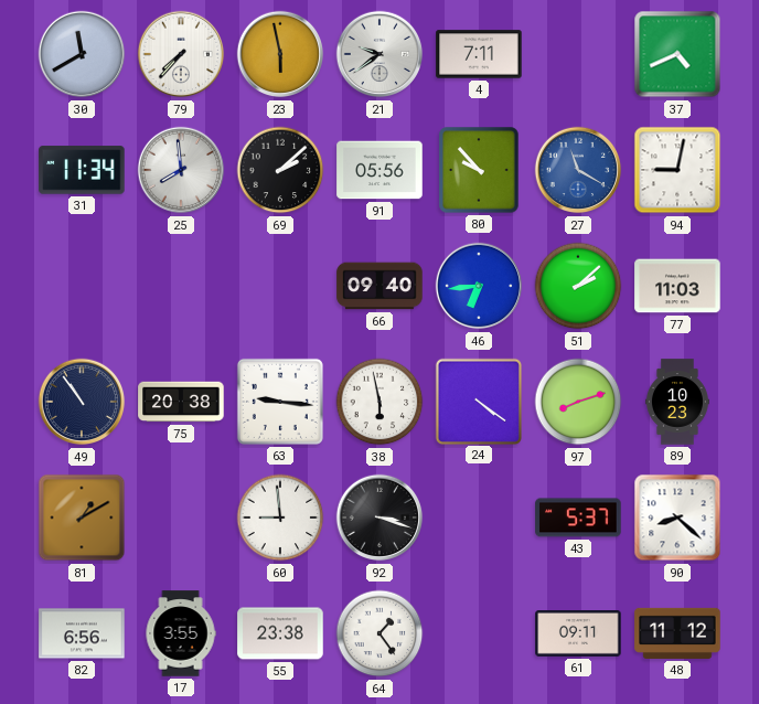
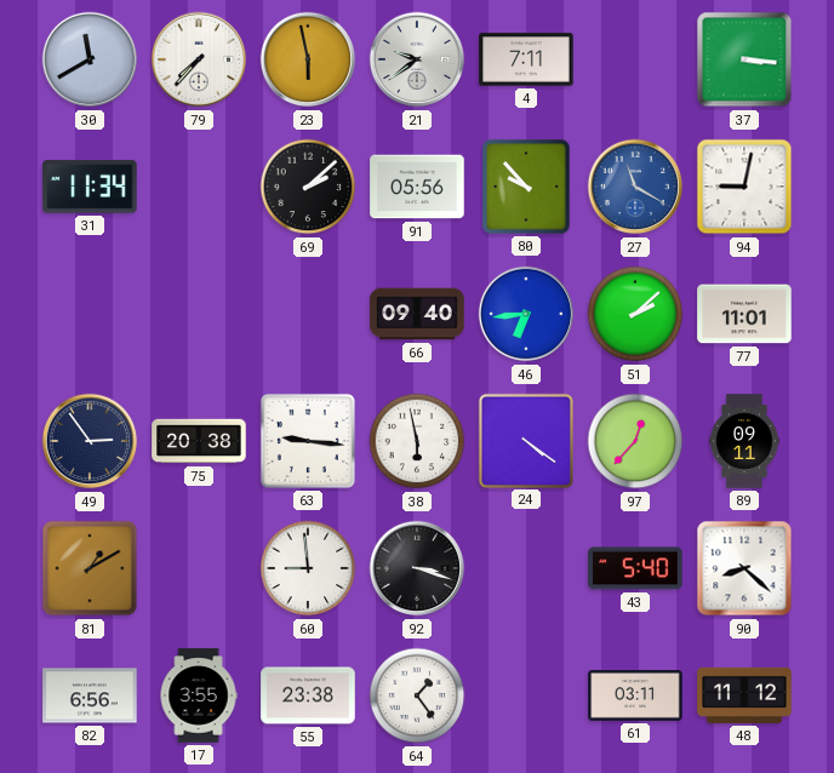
37: 4:41 -> 3:16
25: 7:59 -> none
77: 11:03 -> 11:01
49: 10:54 -> 2:54
97: 8:12 -> 12:37
89: 10:23 -> 09:11
43: 5:37 -> 5:40
61: 09:11 -> 03:11
